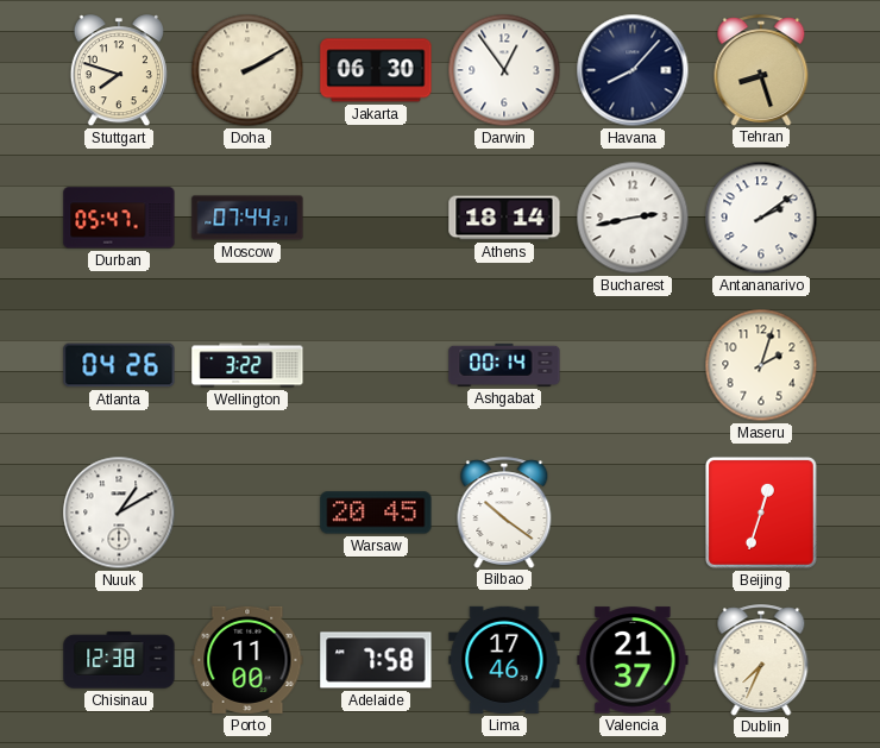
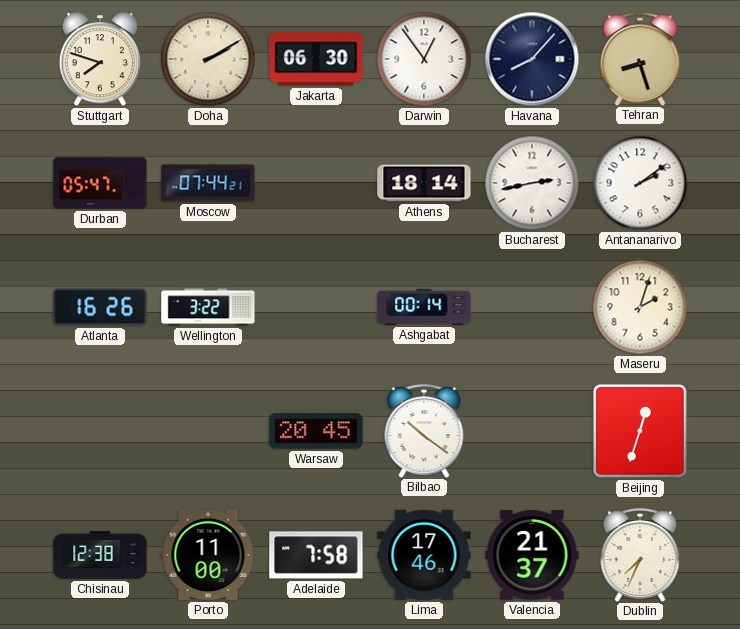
Atlanta: 04:26 -> 16:26
Nuuk: 1:10 -> none
